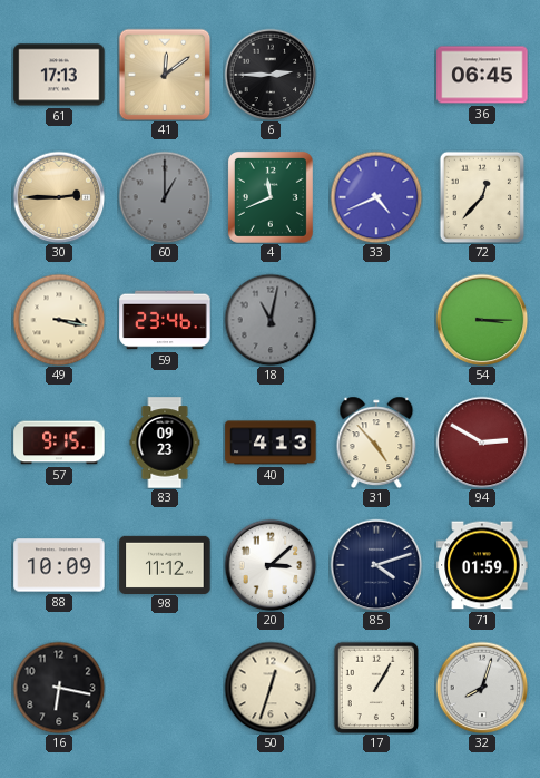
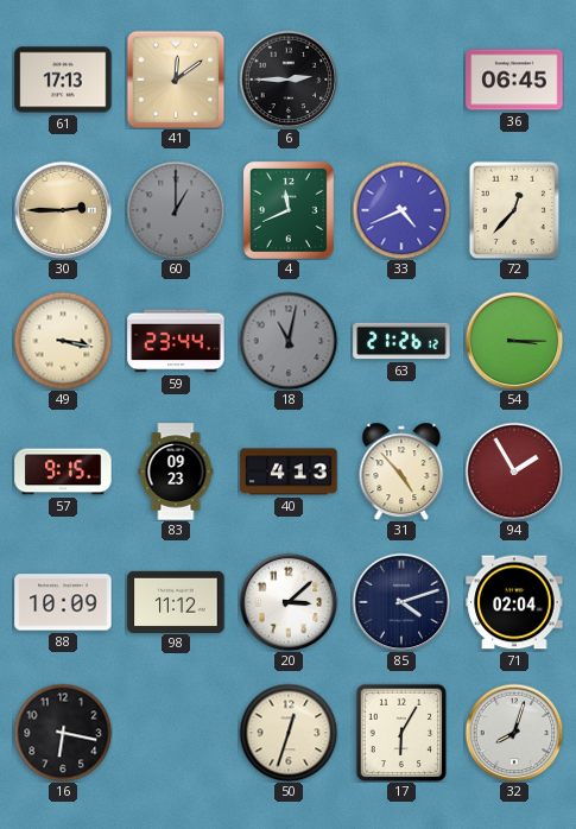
59: 23:46 -> 23:44
63: none -> 21:26
94: 2:50 -> 1:55
71: 01:59 -> 02:04
17: 1:05 -> 6:05
